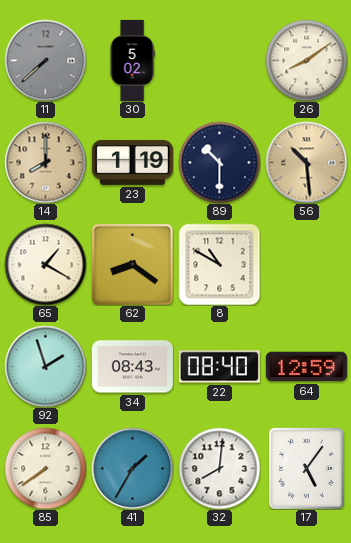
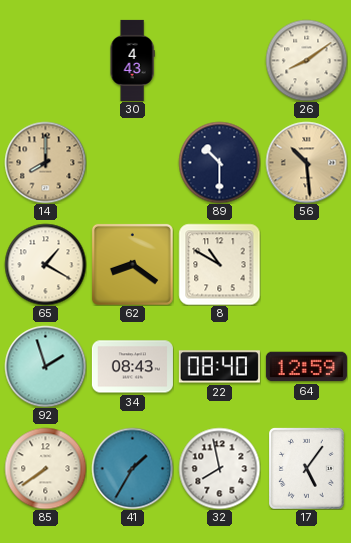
11: 7:38 -> none
30: 5:02 -> 4:43
23: 1:19 -> none
32: 8:01 -> 7:58
